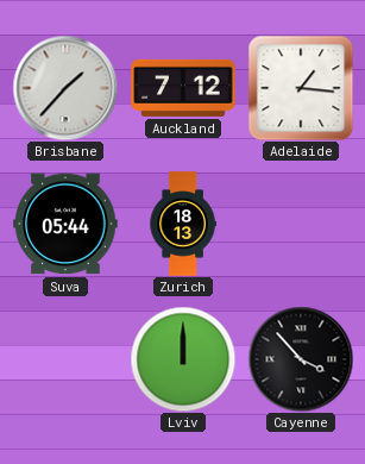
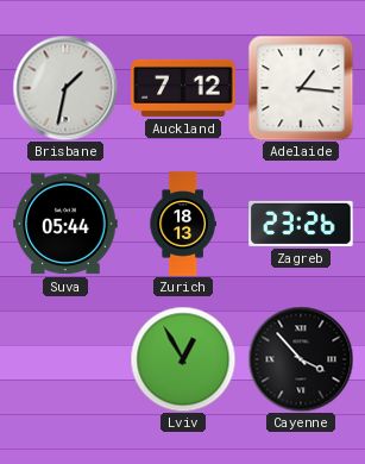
Brisbane: 1:37 -> 1:32
Zagreb: none -> 23:26
Lviv: 12:00 -> 12:55
